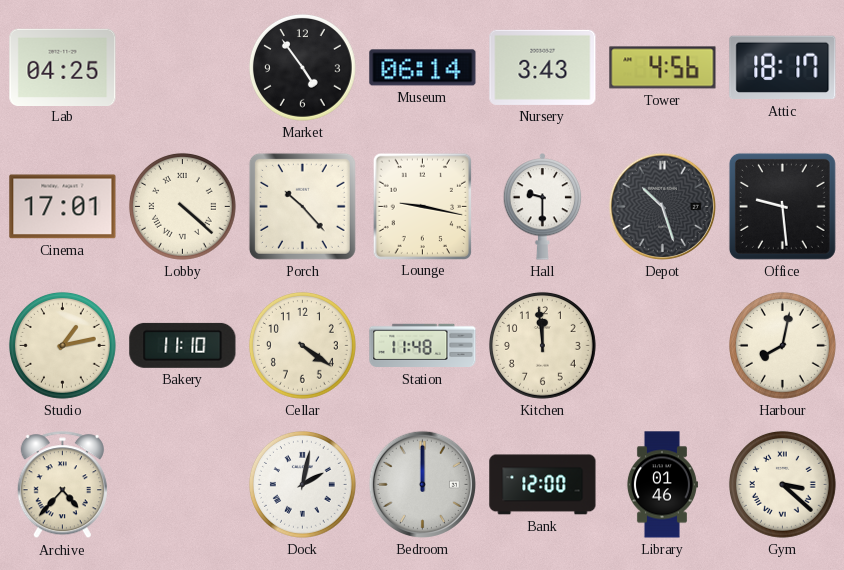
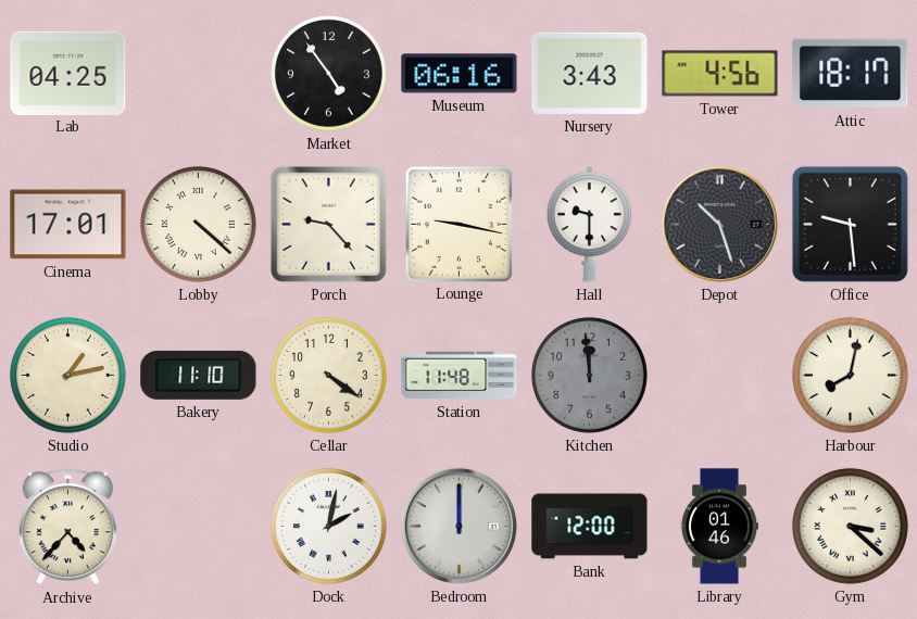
Museum: 06:14 -> 06:16
Porch: 10:23 -> 9:23
Kitchen dial: cream -> grey
